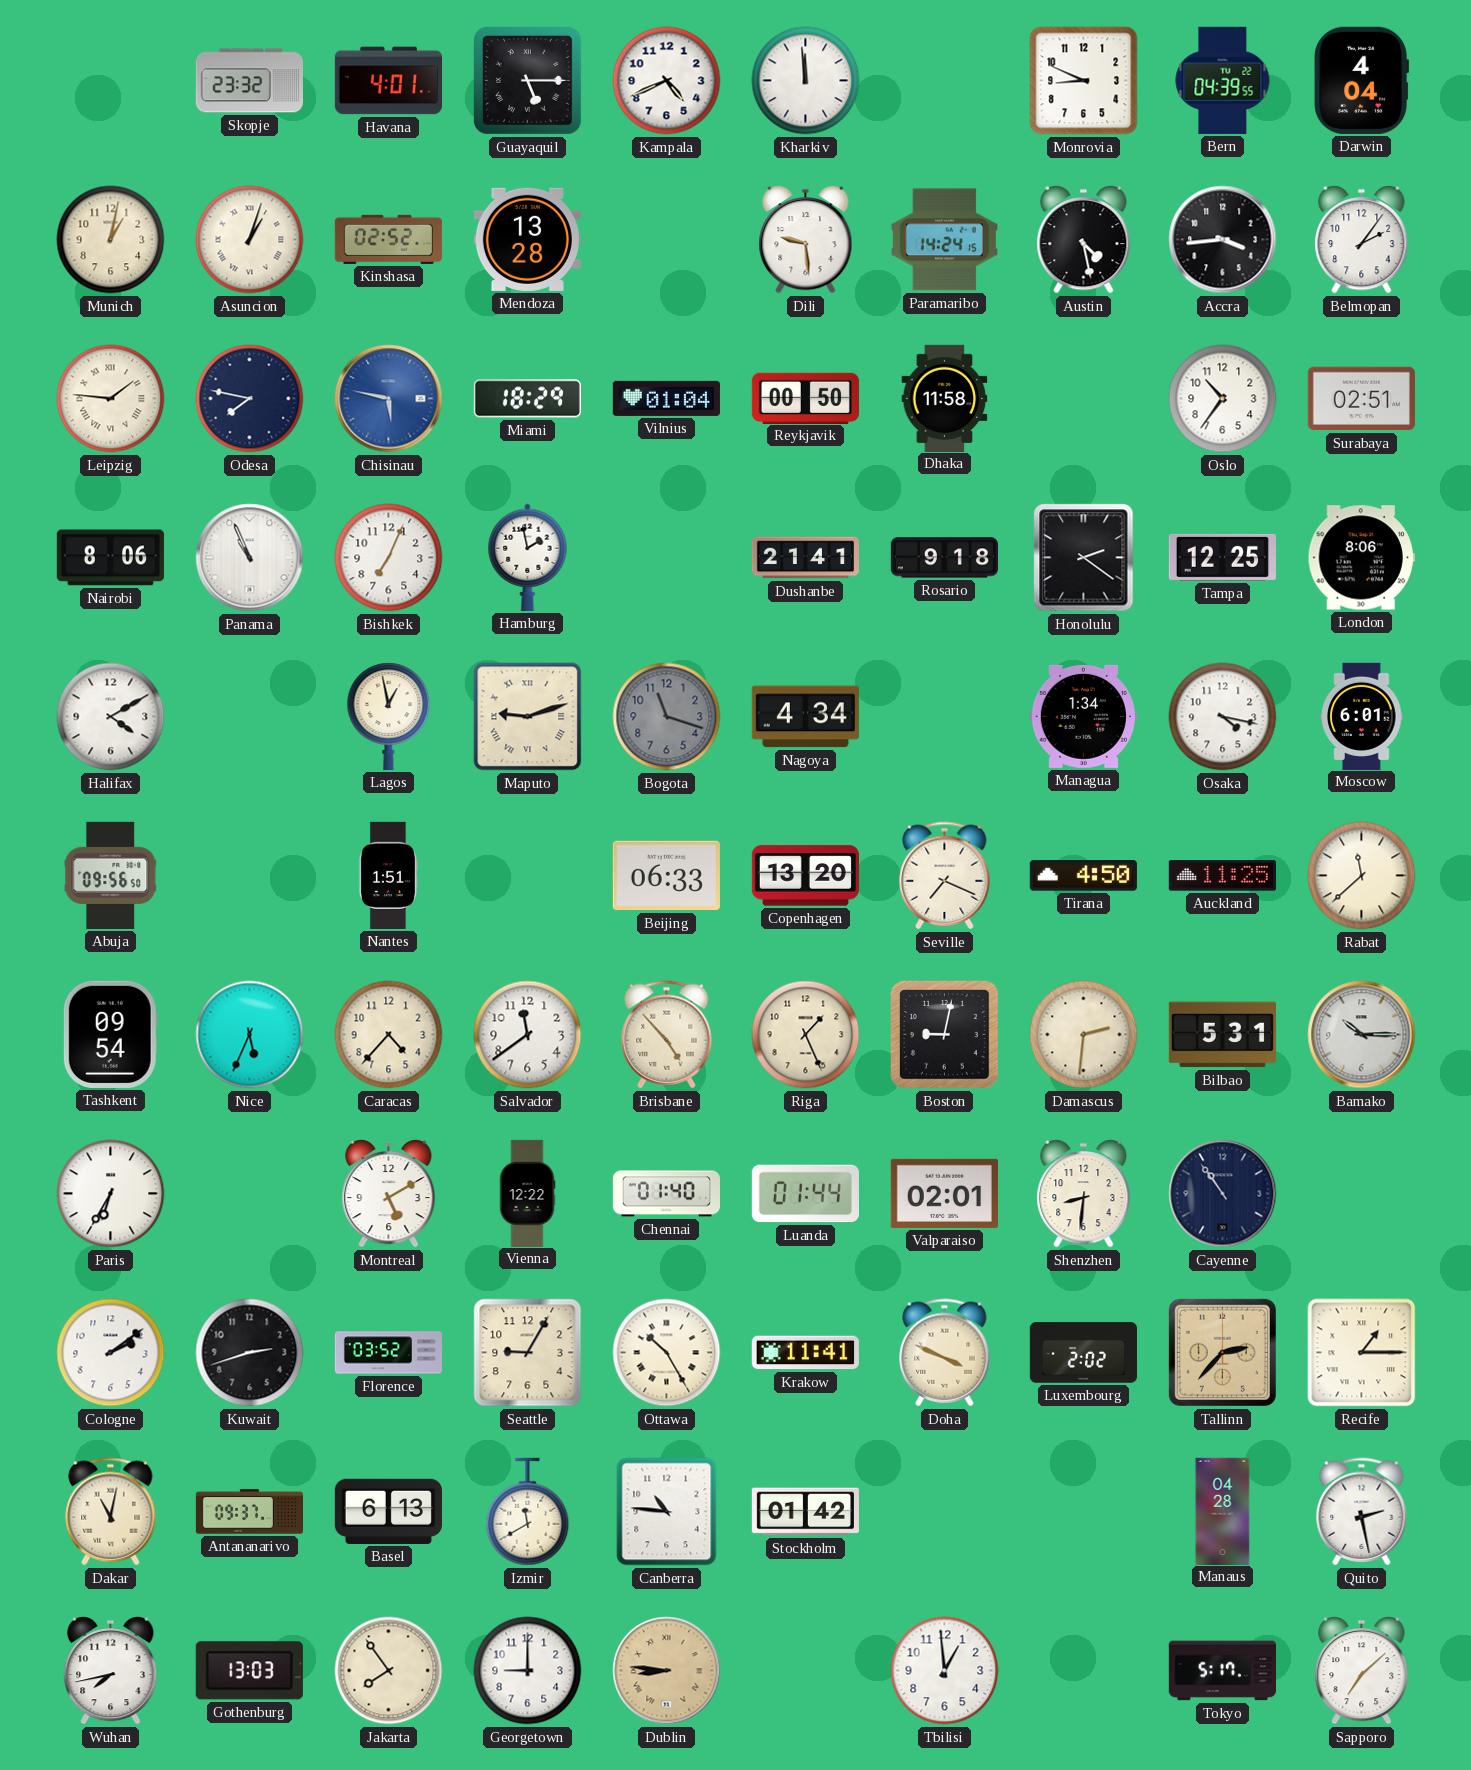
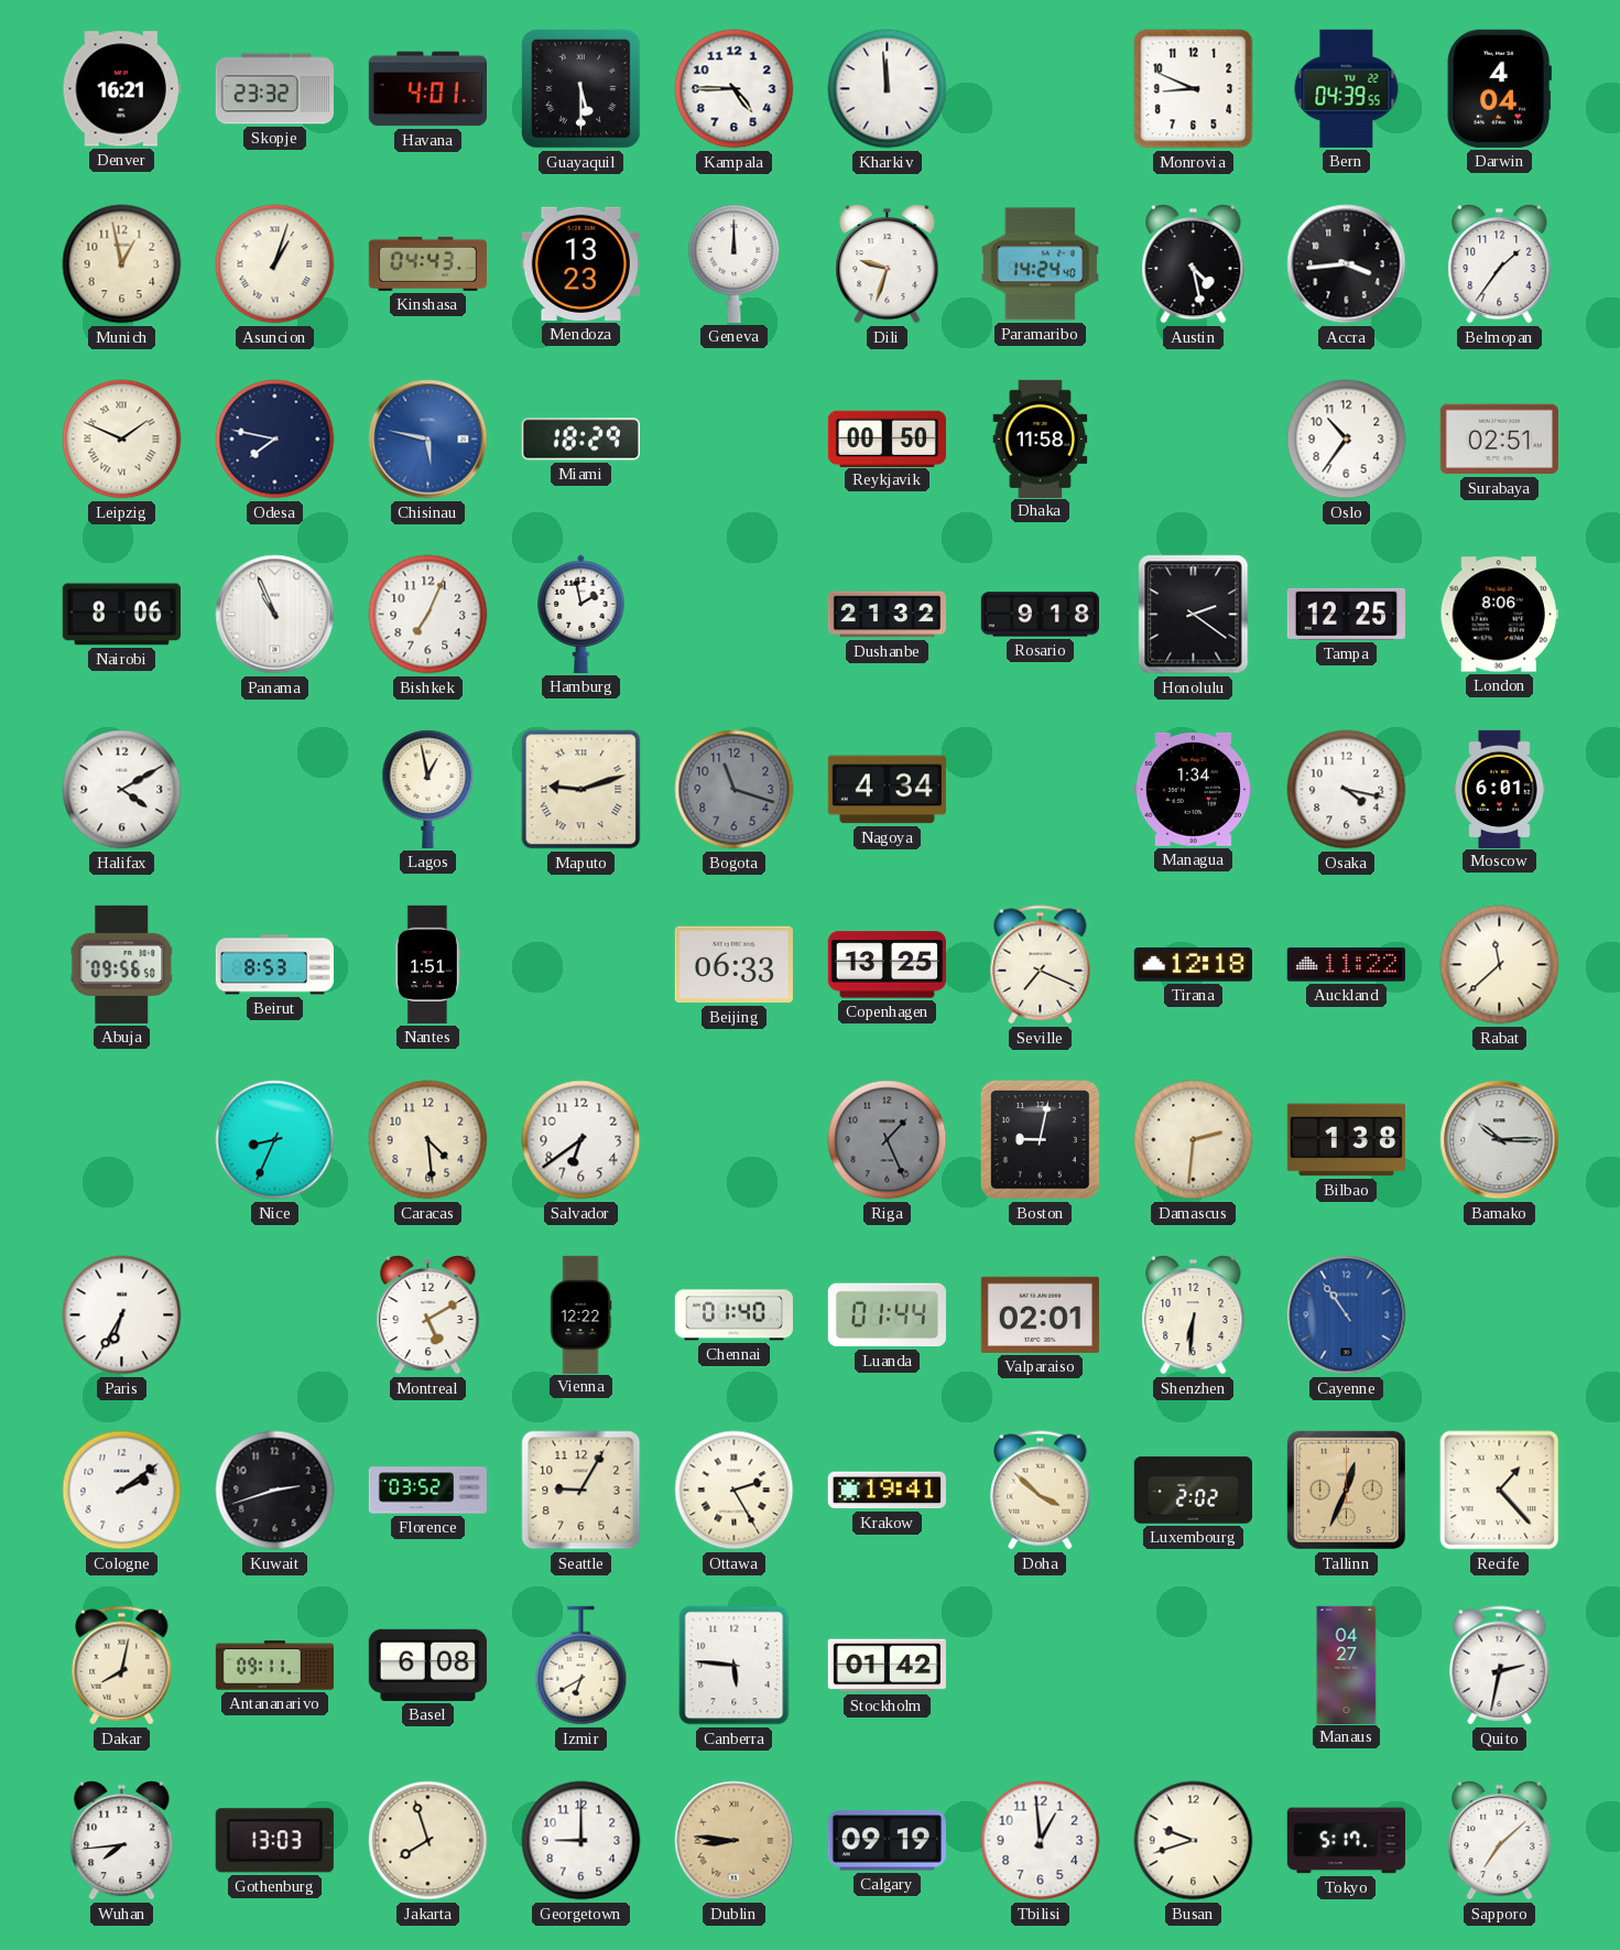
Denver: none -> 16:21
Guayaquil: 5:15 -> 5:30
Kampala: 4:41 -> 4:45
Munich: 1:02 -> 12:58
Kinshasa: 02:52 -> 04:43
Mendoza: 13:28 -> 13:23
Geneva: none -> 12:00
Dili: 9:29 -> 9:33
Paramaribo: 14:24:15 -> 14:24:40
Belmopan: 2:06 -> 1:36
Leipzig: 1:46 -> 1:49
Vilnius: 01:04 -> none
Dushanbe: 21:41 -> 21:32
Beirut: none -> 8:53
Copenhagen: 13:20 -> 13:25
Tirana: 4:50 -> 12:18
Auckland: 11:25 -> 11:22
Tashkent: 09:54 -> none
Nice: 5:34 -> 8:34
Caracas: 4:37 -> 4:29
Salvador: 11:39 -> 6:39
Brisbane: 4:53 -> none
Riga dial: cream -> grey
Bilbao: 5:31 -> 1:38
Shenzhen: 8:31 -> 6:31
Cayenne dial: navy -> blue
Ottawa: 10:25 -> 2:25
Krakow: 11:41 -> 19:41
Doha: 3:49 -> 3:52
Tallinn: 2:37 -> 12:34
Recife: 1:15 -> 1:23
Dakar: 11:02 -> 8:02
Antananarivo: 09:37 -> 09:11
Basel: 6:13 -> 6:08
Izmir: 11:40 -> 6:40
Canberra: 10:46 -> 5:46
Manaus: 04:28 -> 04:27
Quito: 2:28 -> 2:32
Wuhan: 7:43 -> 7:44
Jakarta: 7:54 -> 7:57
Calgary: none -> 09:19
Busan: none -> 9:42
